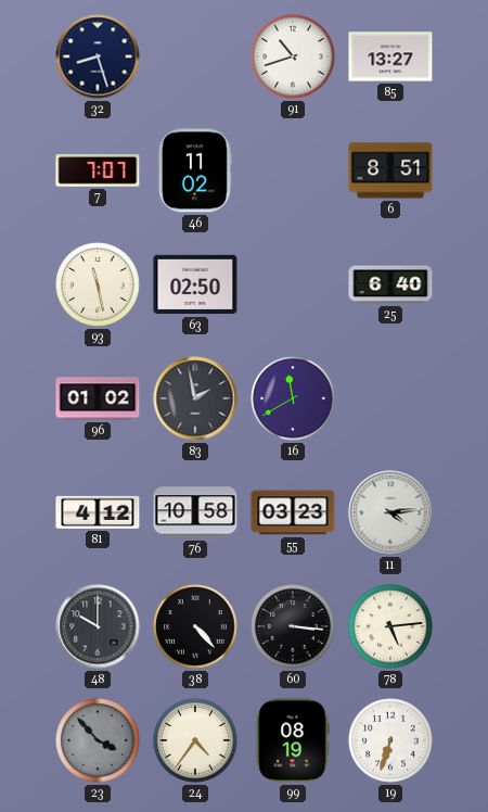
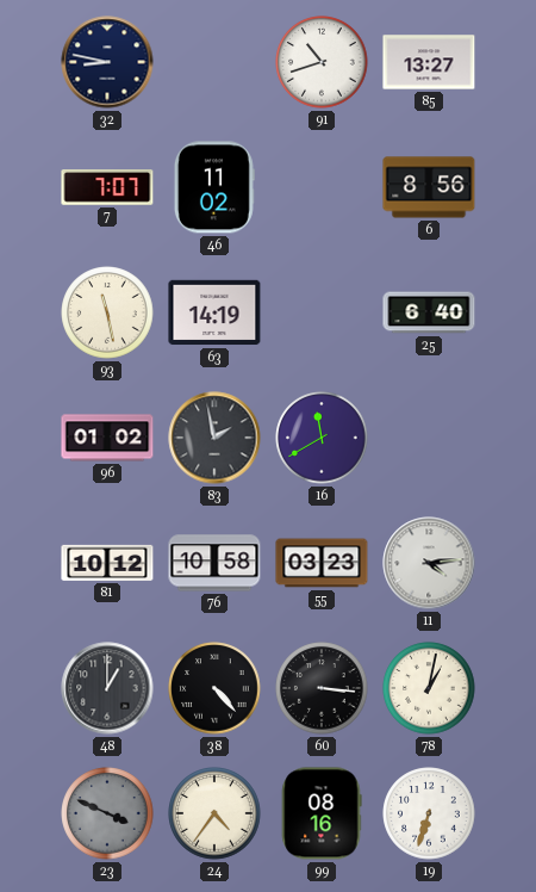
32: 8:27 -> 8:47
6: 8:51 -> 8:56
63: 02:50 -> 14:19
81: 4:12 -> 10:12
48: 10:00 -> 1:00
78: 5:14 -> 1:02
23: 3:53 -> 3:49
99: 08:19 -> 08:16
